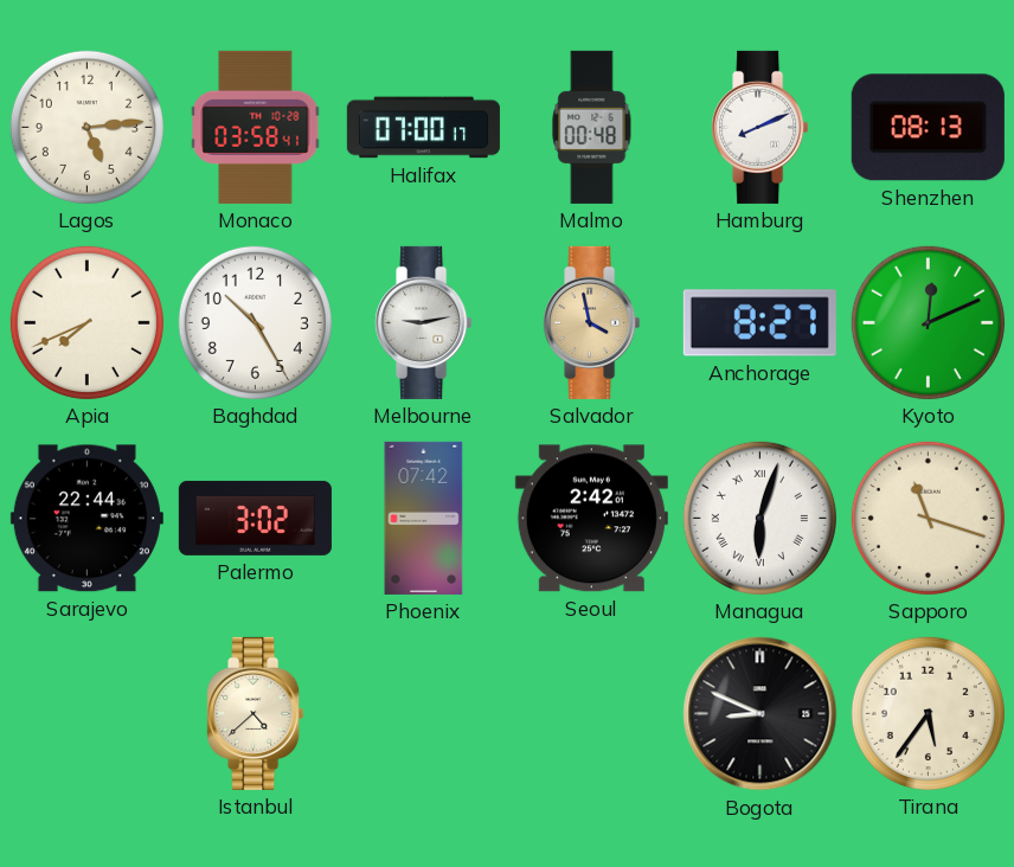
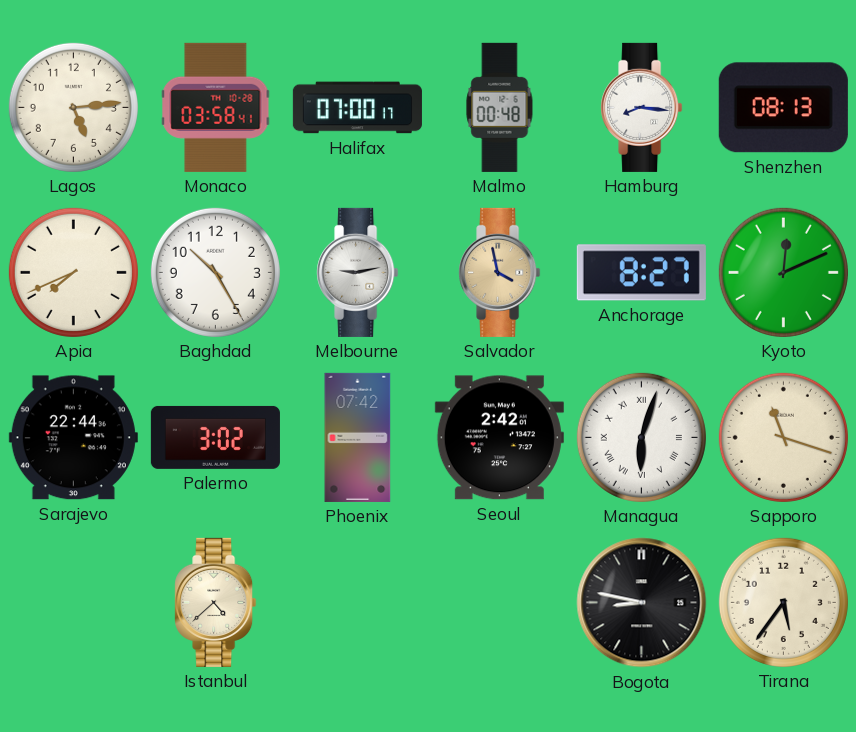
Hamburg: 8:11 -> 8:16
Bogota: 8:49 -> 8:47
